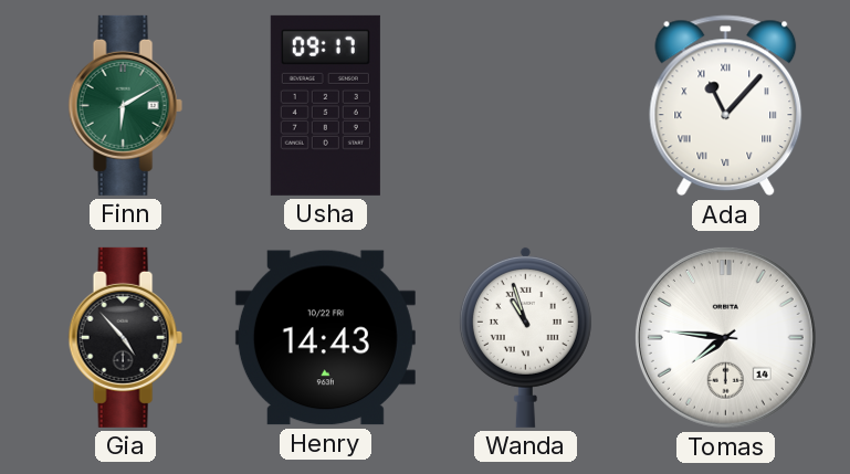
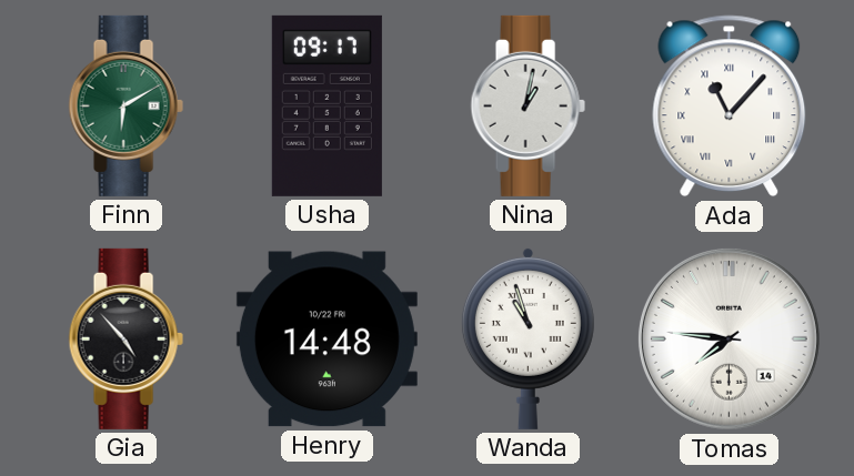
Nina: none -> 1:02
Henry: 14:43 -> 14:48
